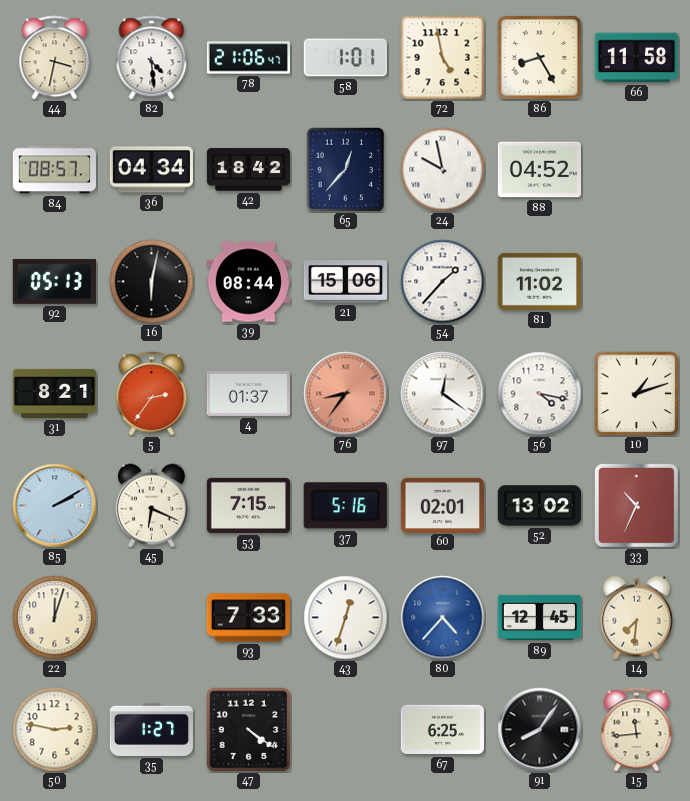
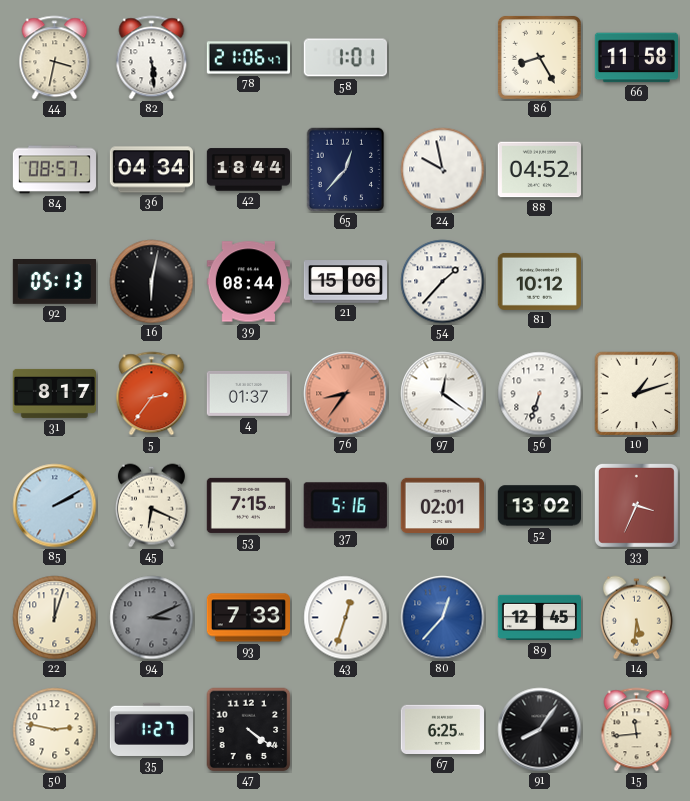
82: 4:29 -> 5:29
72: 4:58 -> none
42: 18:42 -> 18:44
81: 11:02 -> 10:12
31: 8:21 -> 8:17
56: 4:17 -> 6:33
33: 10:34 -> 3:34
94: none -> 3:11
80: 4:37 -> 12:37
14: 7:31 -> 5:31
